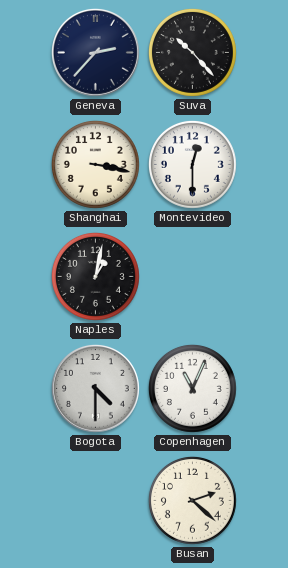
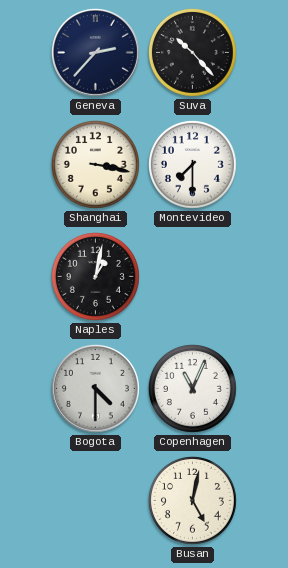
Montevideo: 12:30 -> 7:30
Busan: 2:22 -> 5:02
